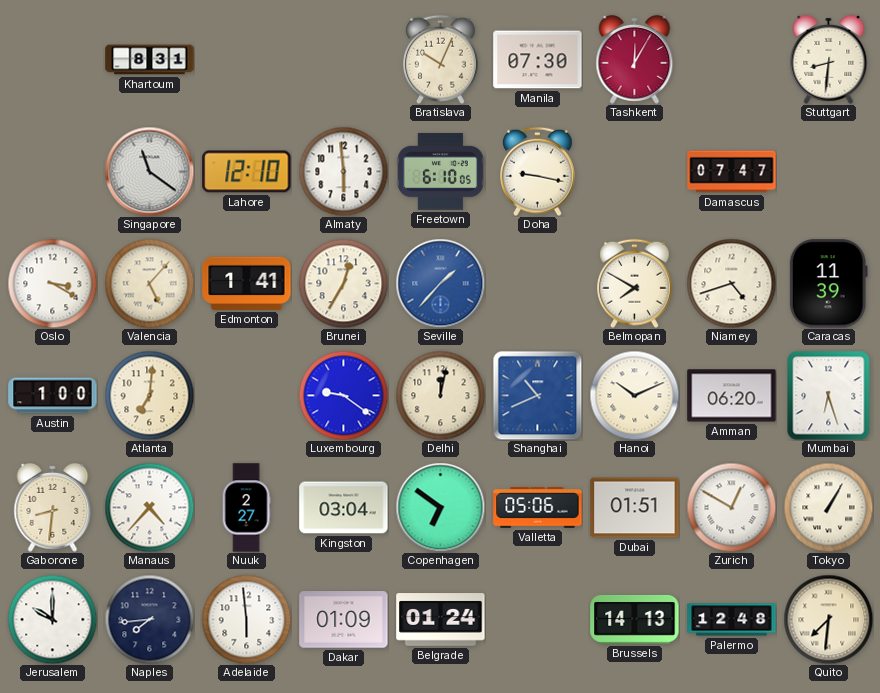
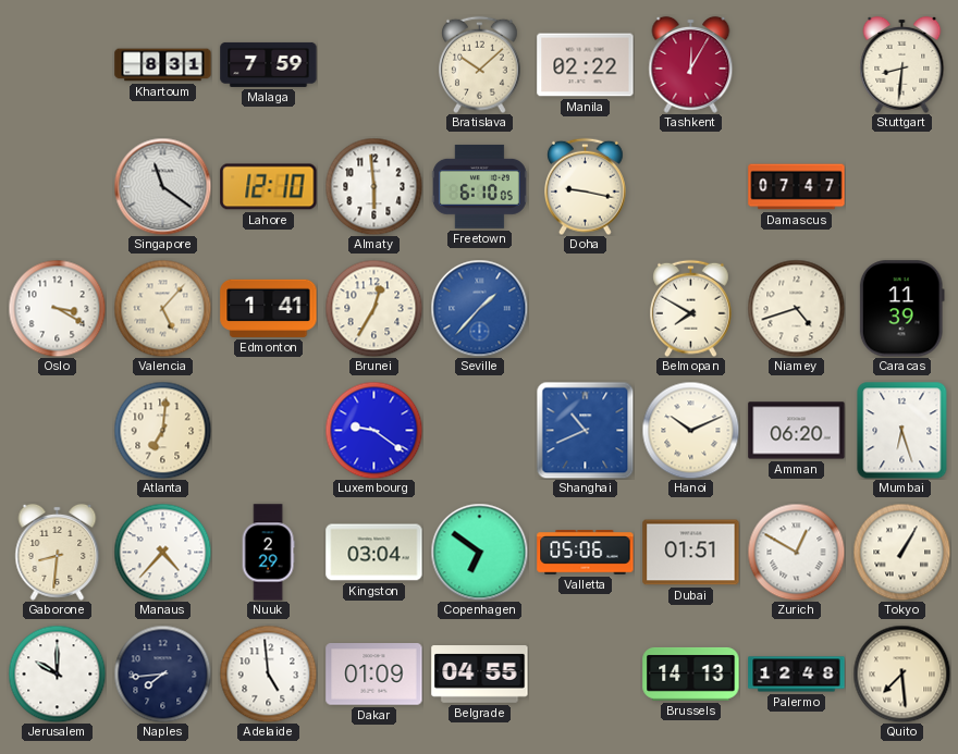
Malaga: none -> 7:59
Bratislava: 10:04 -> 10:08
Manila: 07:30 -> 02:22
Austin: 1:00 -> none
Delhi: 12:02 -> none
Nuuk: 2:27 -> 2:29
Adelaide: 5:59 -> 4:59
Belgrade: 01:24 -> 04:55
Quito: 7:31 -> 7:29
